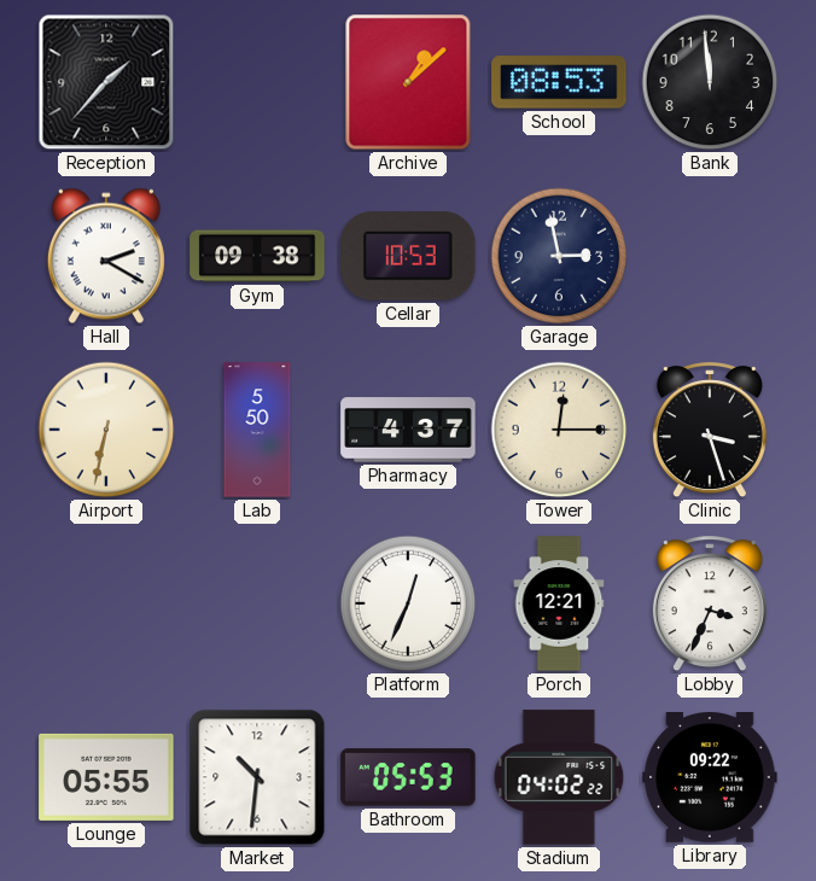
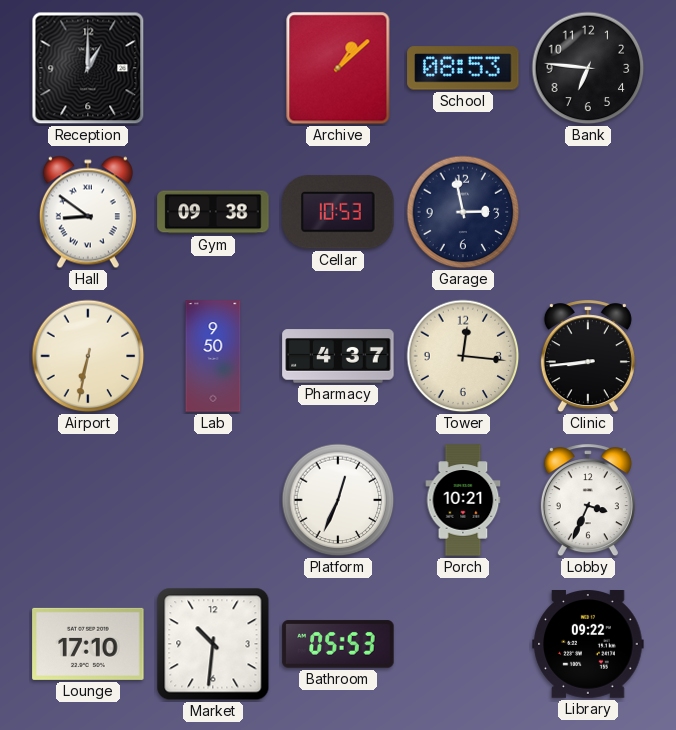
Reception: 1:37 -> 1:00
Bank: 11:59 -> 6:46
Hall: 2:20 -> 8:51
Lab: 5:50 -> 9:50
Tower: 12:15 -> 12:16
Clinic: 3:27 -> 8:44
Porch: 12:21 -> 10:21
Lounge: 05:55 -> 17:10
Stadium: 04:02 -> none
